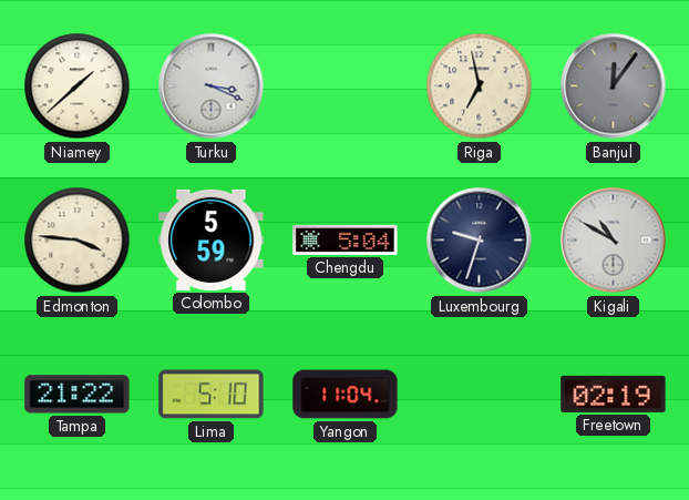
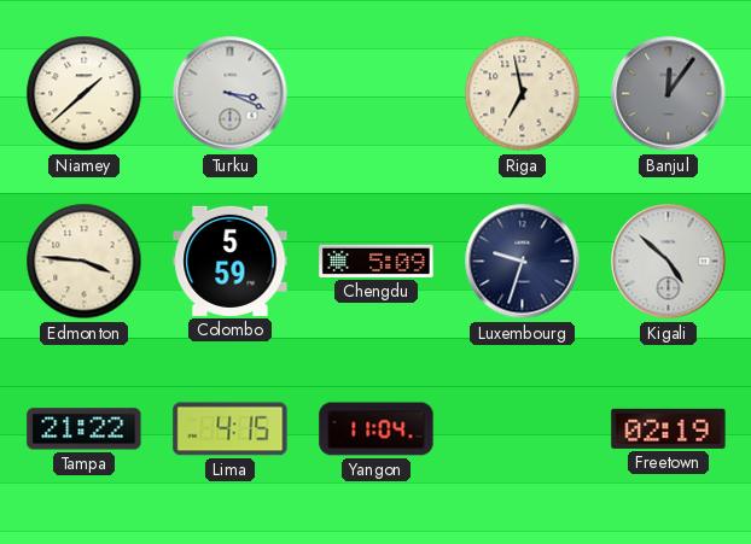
Chengdu: 5:04 -> 5:09
Kigali: 10:50 -> 4:52
Lima: 5:10 -> 4:15
